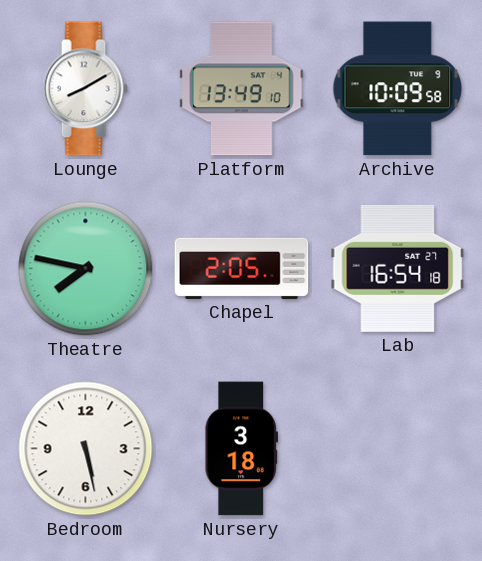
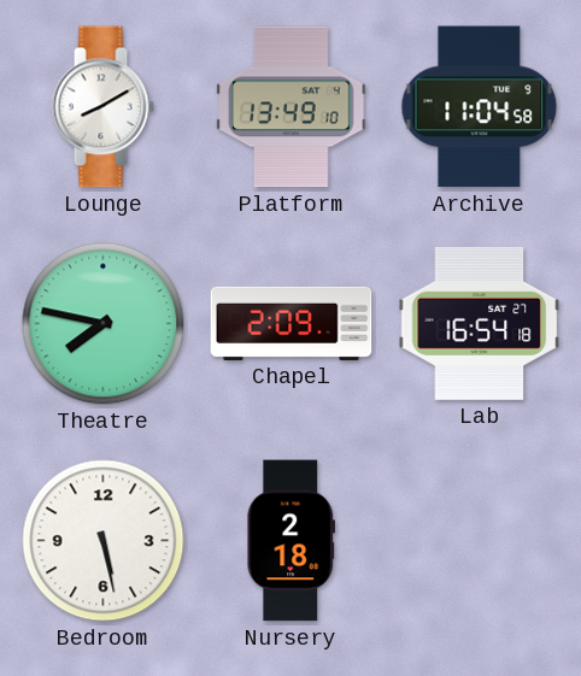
Archive: 10:09 -> 11:04
Chapel: 2:05 -> 2:09
Nursery: 3:18 -> 2:18
